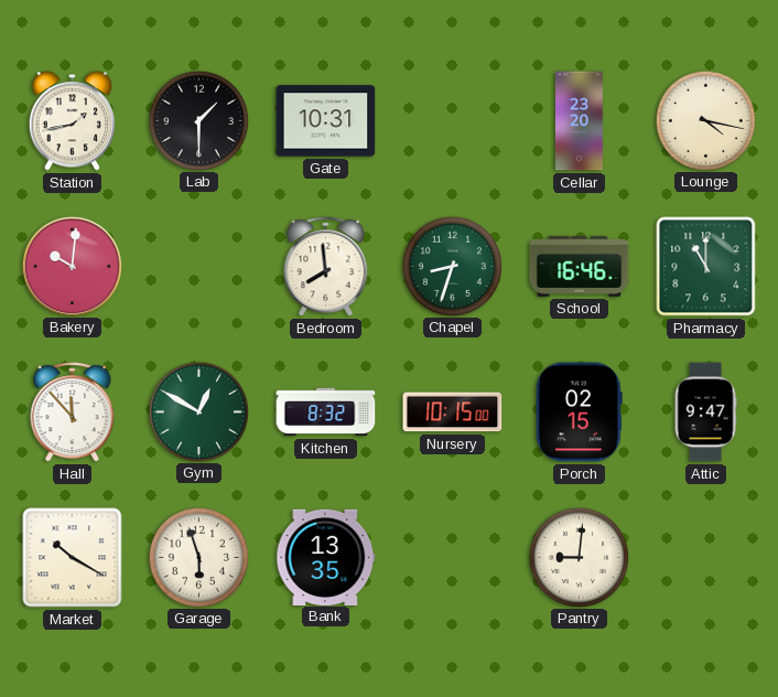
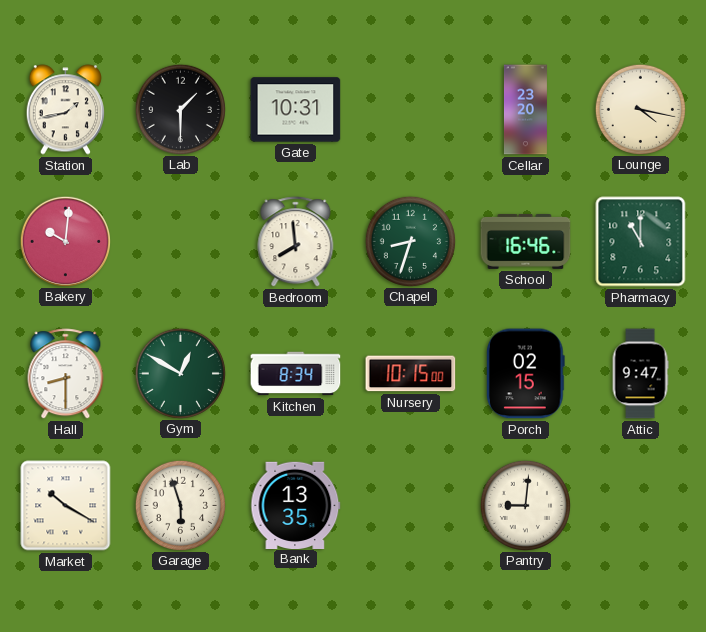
Hall: 11:53 -> 8:30
Kitchen: 8:32 -> 8:34
